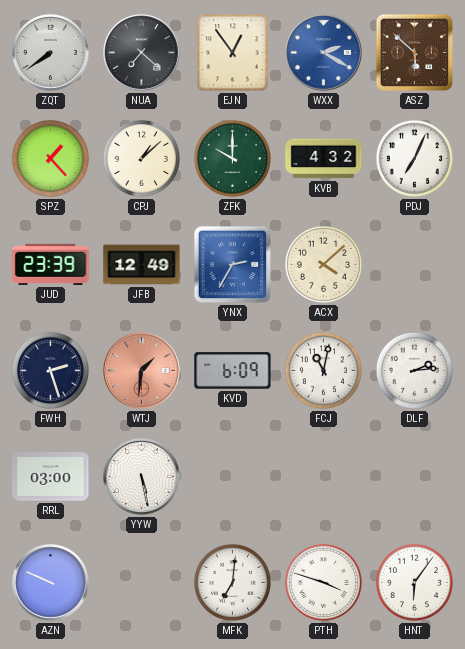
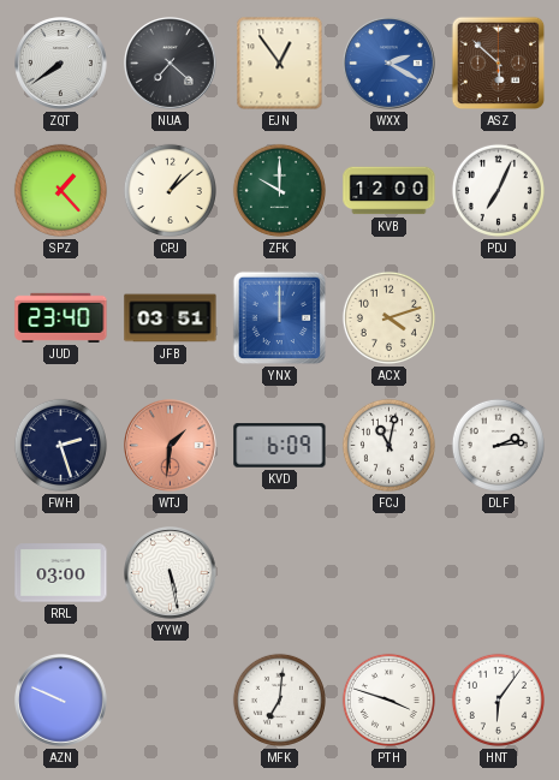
KVB: 4:32 -> 12:00
JUD: 23:39 -> 23:40
JFB: 12:49 -> 03:51
YNX: 2:35 -> 12:00
ACX: 4:08 -> 4:12
